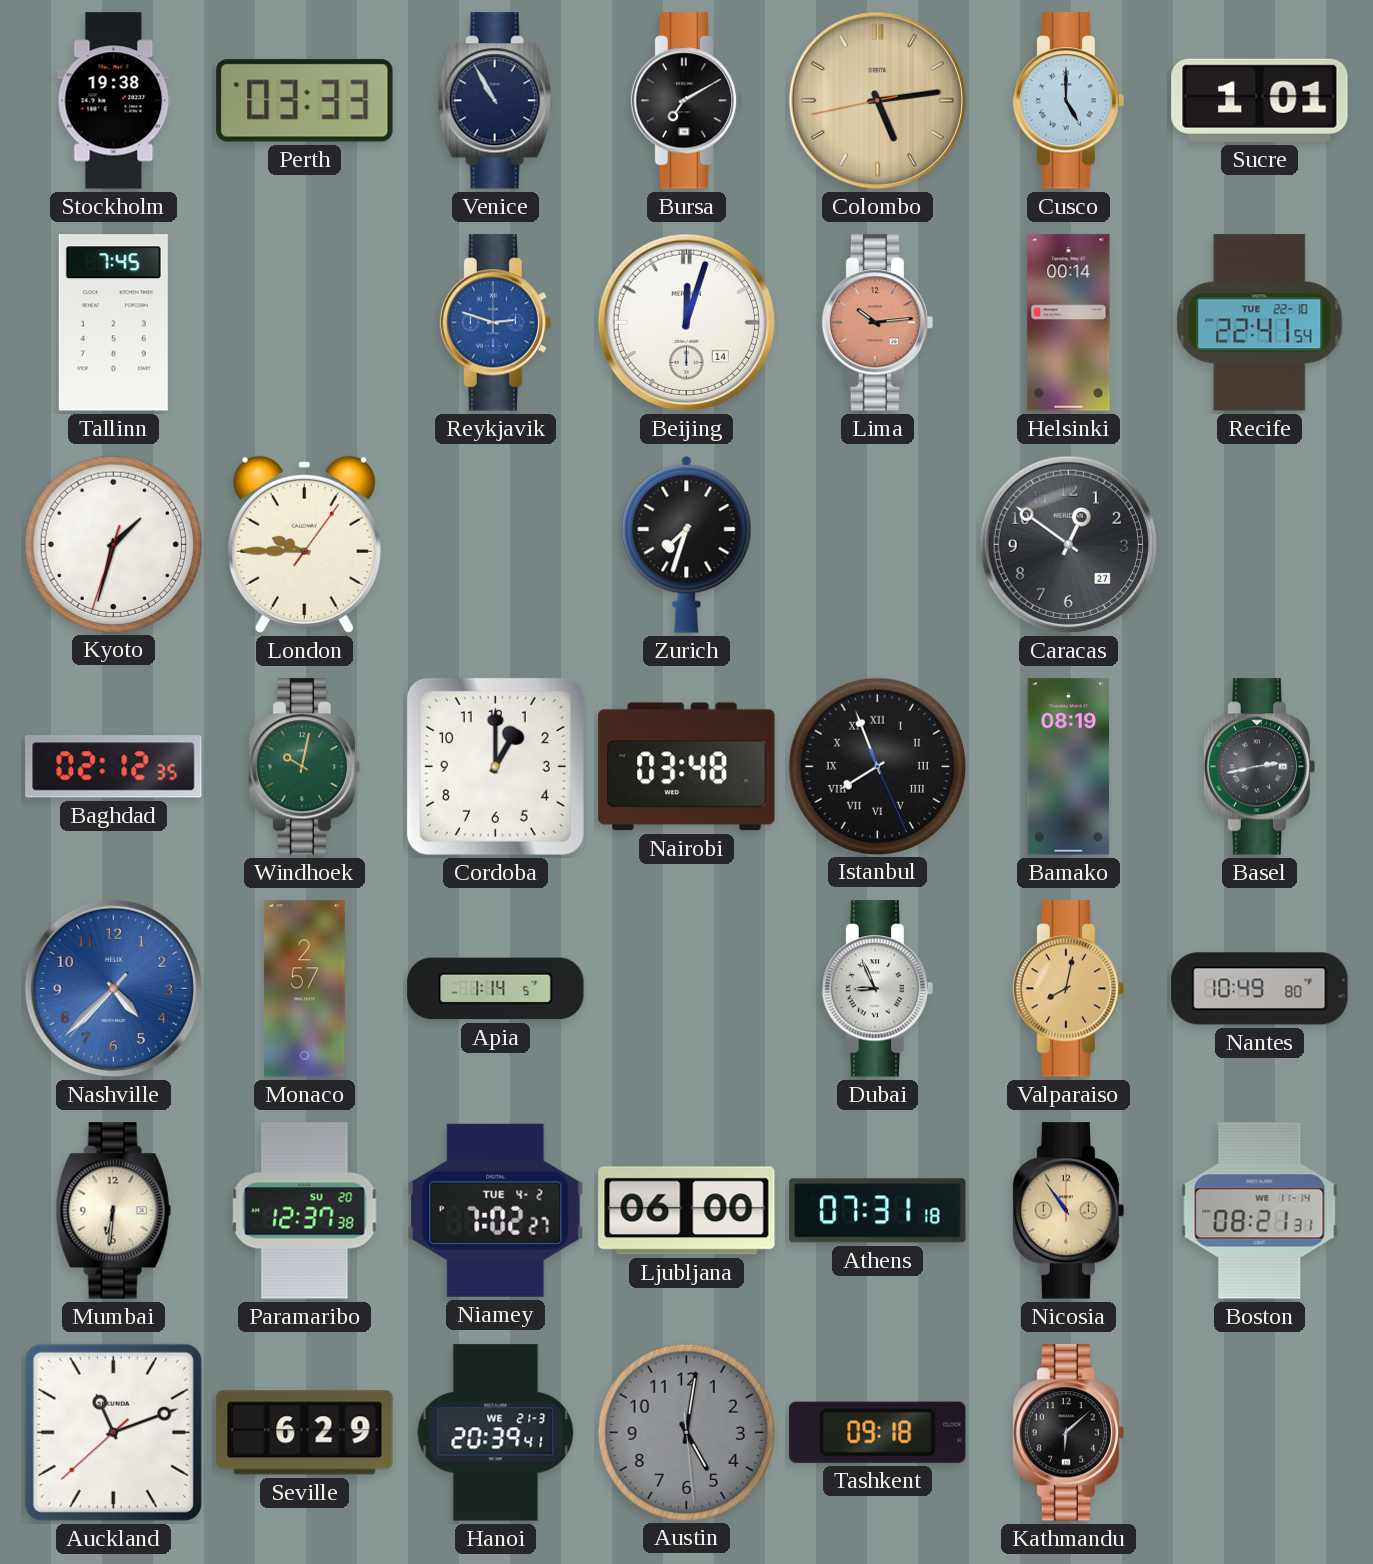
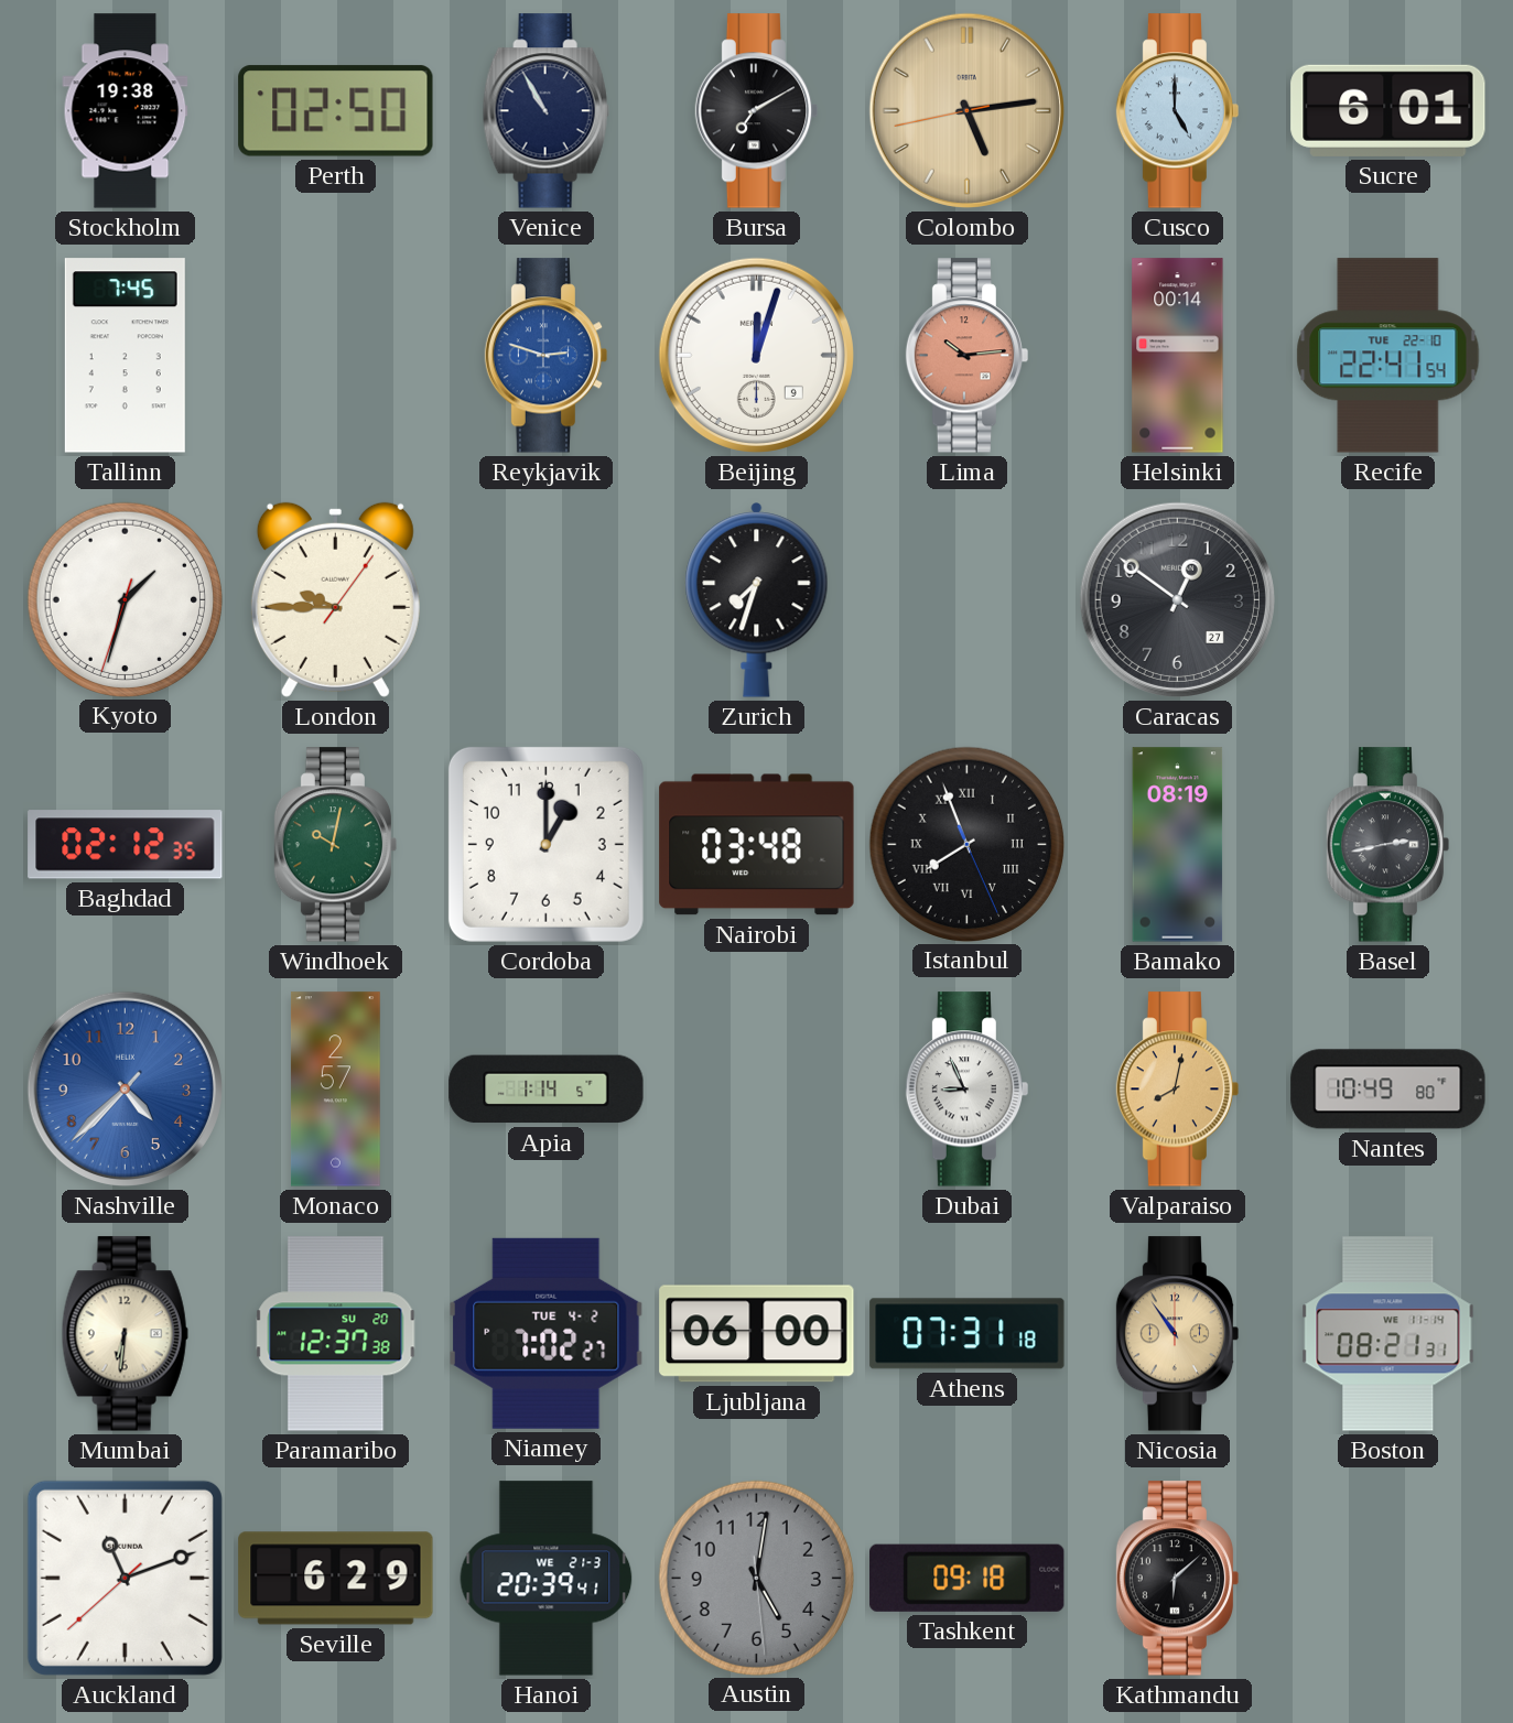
Perth: 03:33 -> 02:50
Sucre: 1:01 -> 6:01
Beijing date: 14 -> 9
